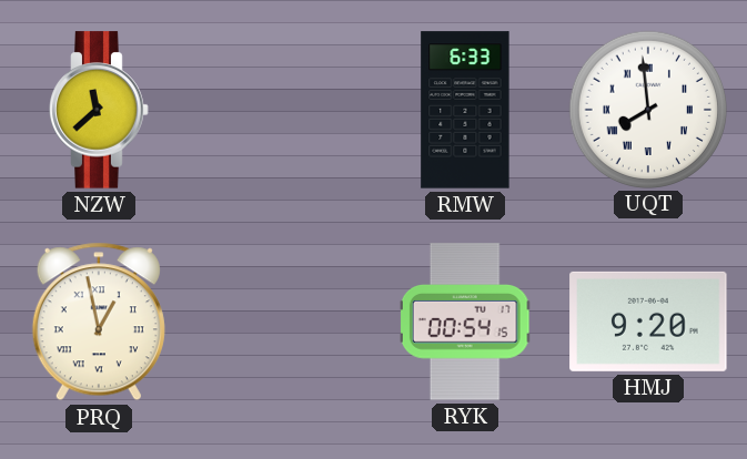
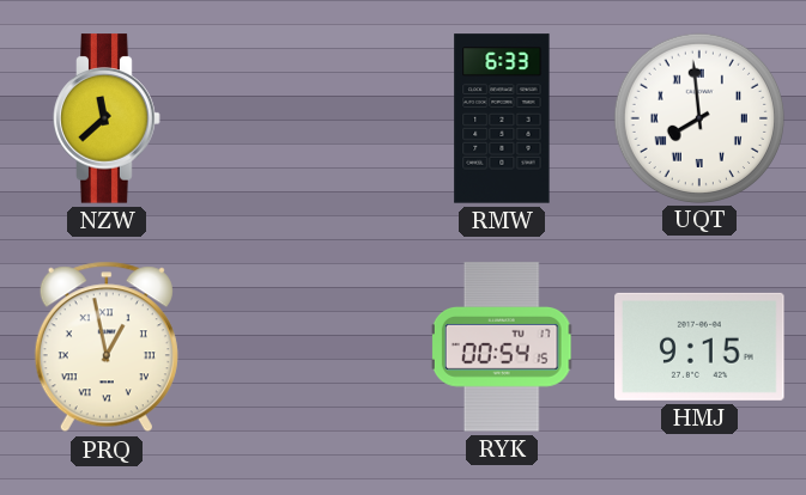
HMJ: 9:20 -> 9:15
